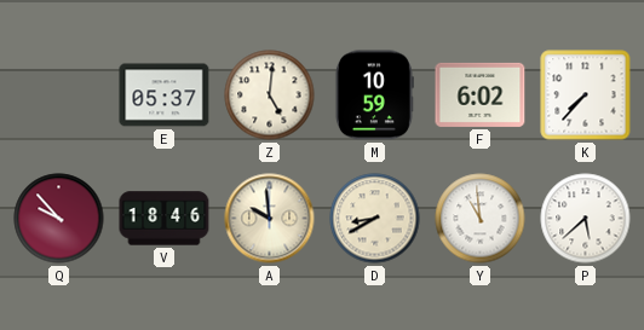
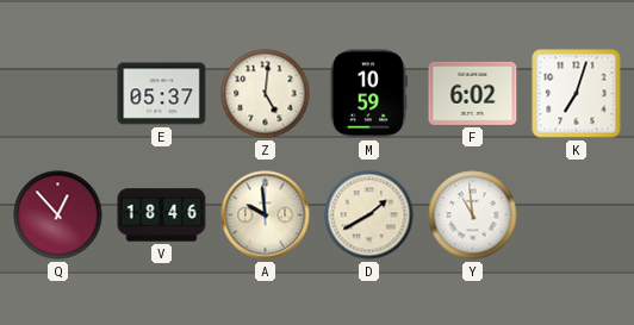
K: 7:37 -> 7:03
Q: 9:53 -> 12:53
D: 8:40 -> 1:40
P: 5:38 -> none
